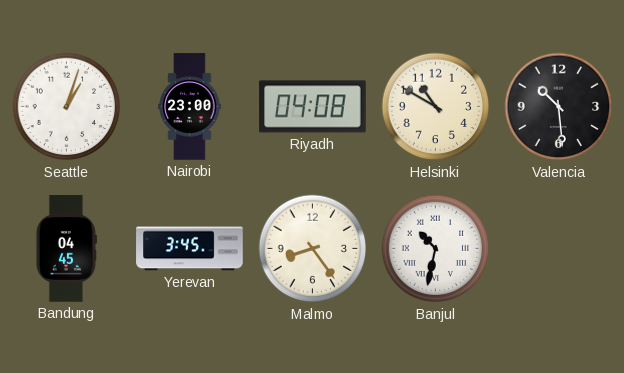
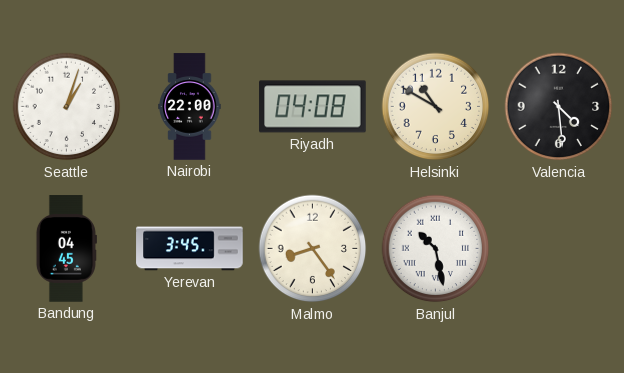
Nairobi: 23:00 -> 22:00
Valencia: 10:29 -> 4:29
Banjul: 10:32 -> 10:28
